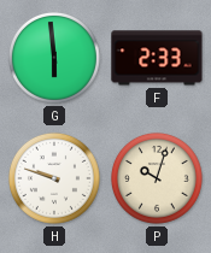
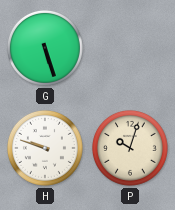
G: 5:59 -> 5:27
F: 2:33 -> none
